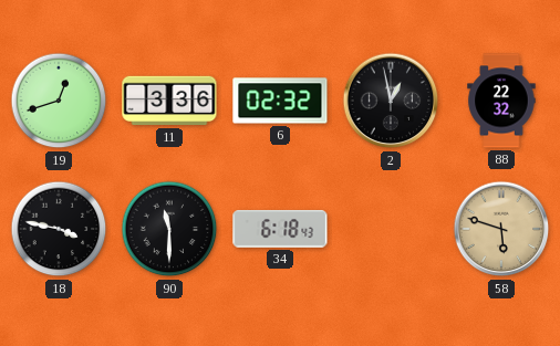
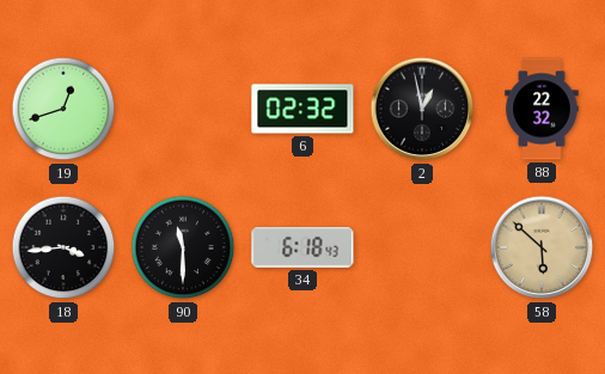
11: 3:36 -> none
18: 3:47 -> 3:44
58: 5:48 -> 5:52
